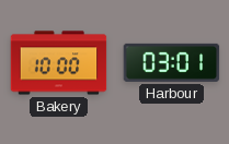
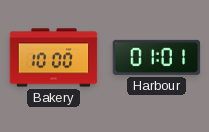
Harbour: 03:01 -> 01:01
